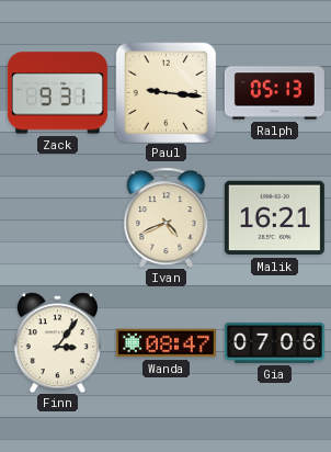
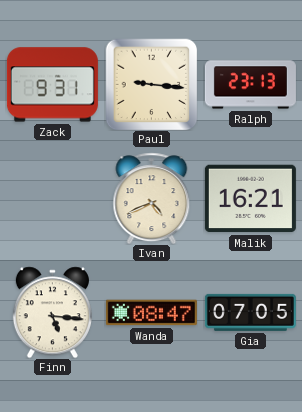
Ralph: 05:13 -> 23:13
Finn: 3:06 -> 5:16
Gia: 07:06 -> 07:05
